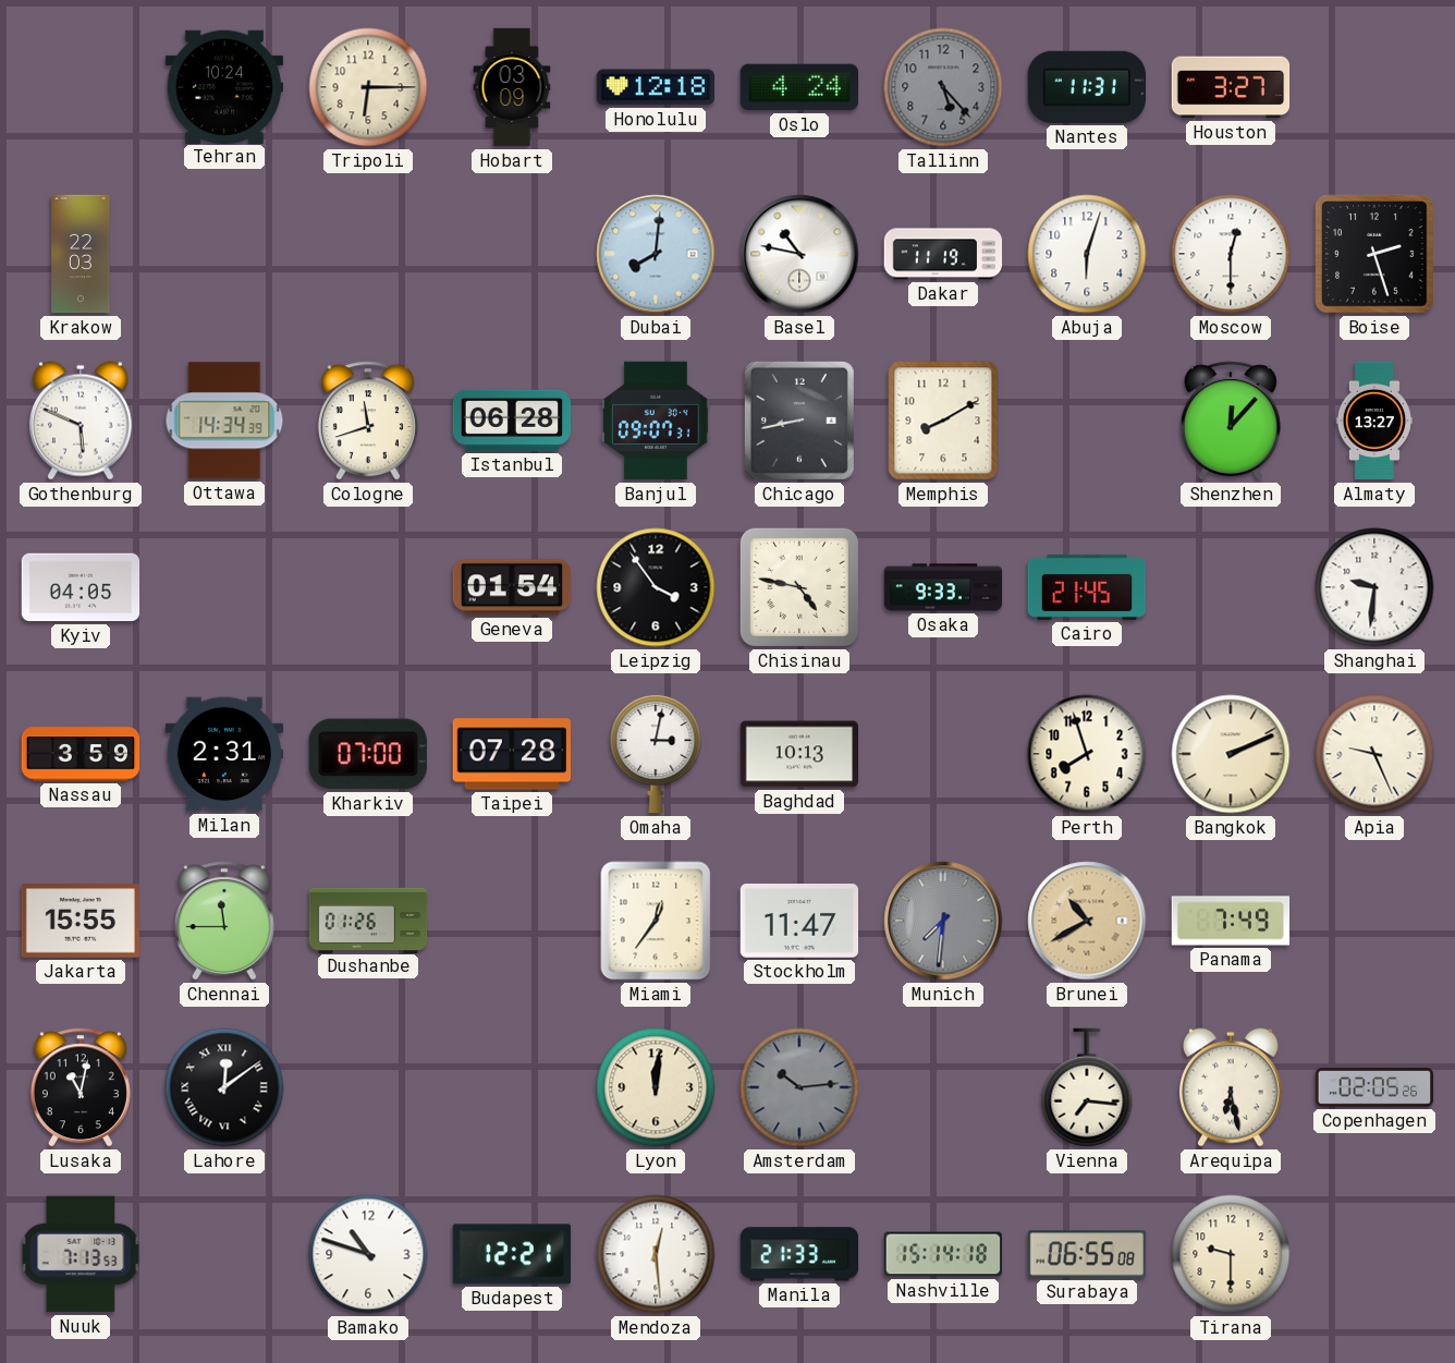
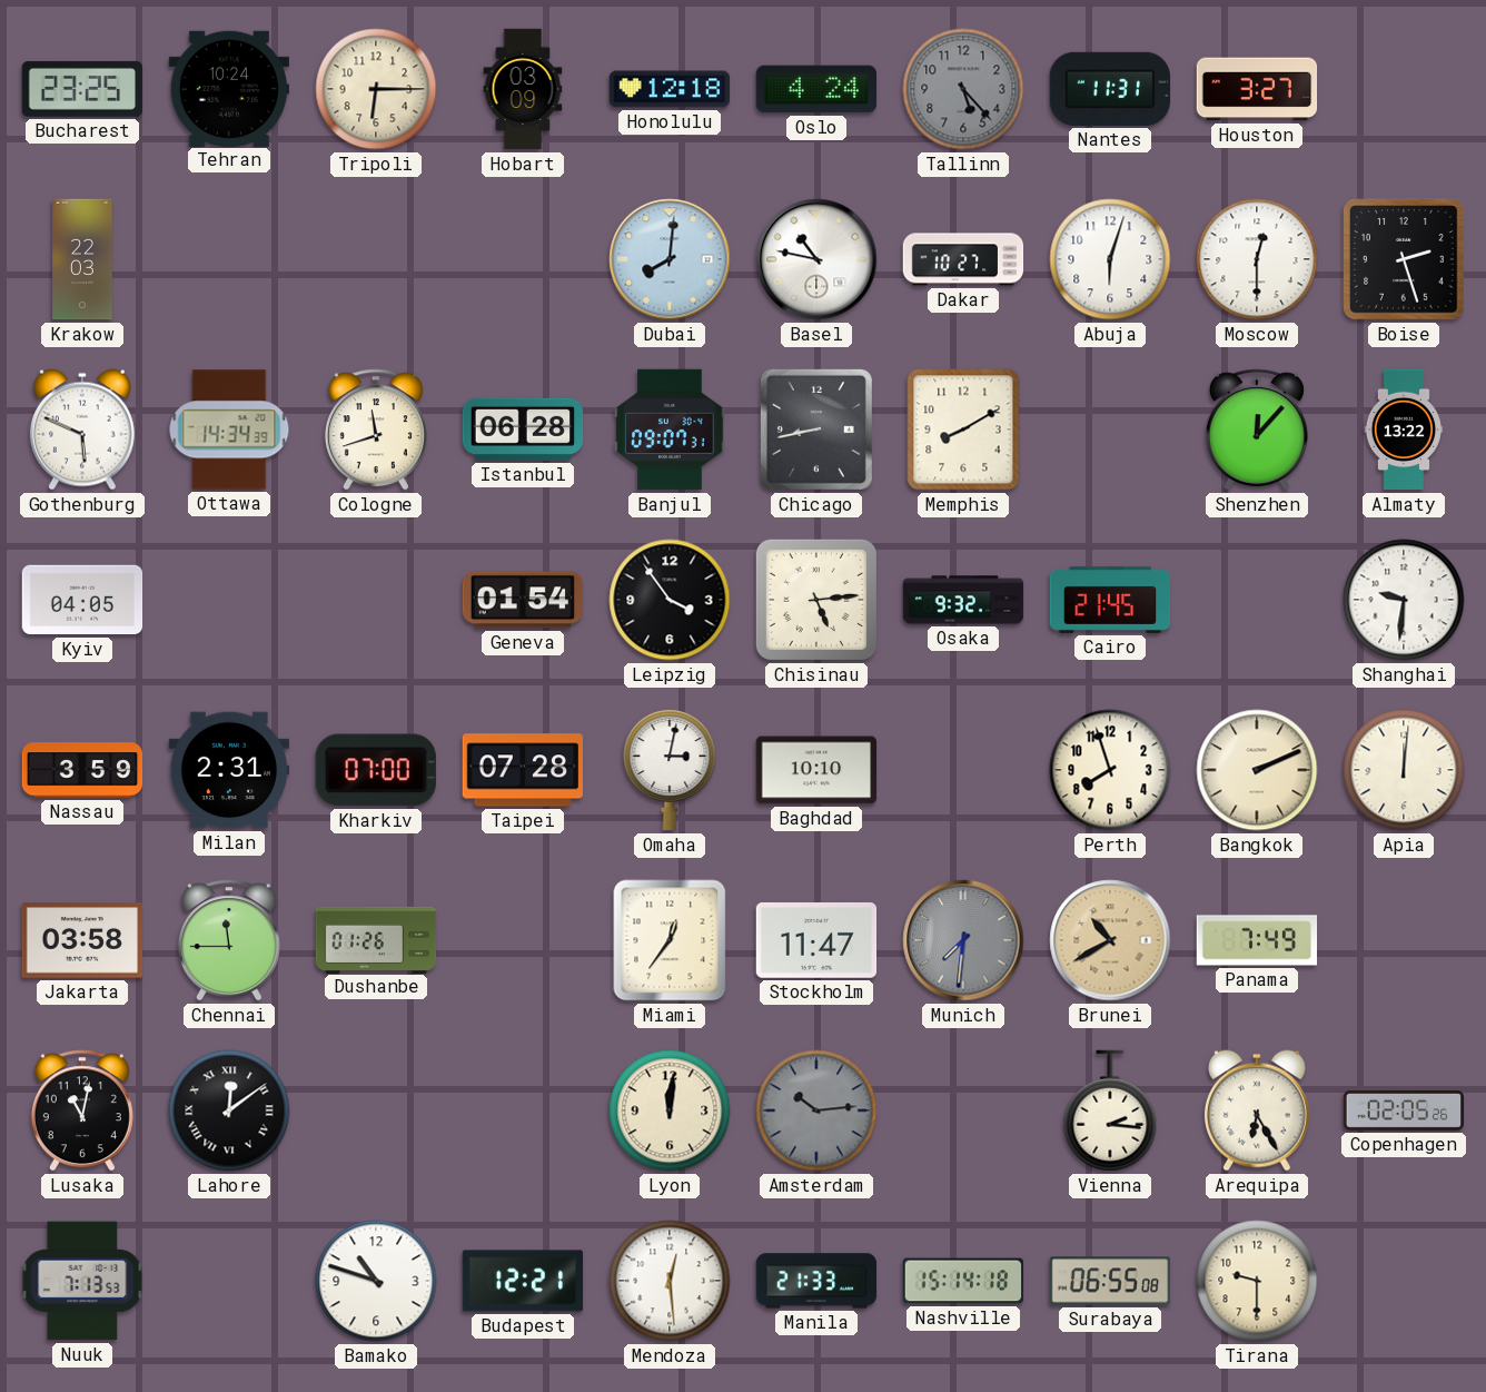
Bucharest: none -> 23:25
Dakar: 11:19 -> 10:27
Almaty: 13:27 -> 13:22
Chisinau: 4:47 -> 5:14
Osaka: 9:33 -> 9:32
Baghdad: 10:13 -> 10:10
Apia: 9:26 -> 12:01
Jakarta: 15:55 -> 03:58
Vienna: 7:16 -> 2:16
Arequipa: 6:28 -> 6:25
